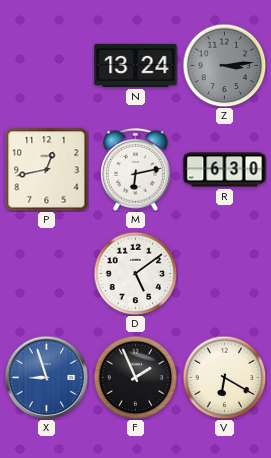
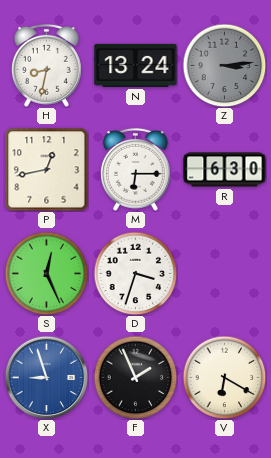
H: none -> 8:32
M: 6:13 -> 6:15
S: none -> 12:26
D: 5:09 -> 3:33
